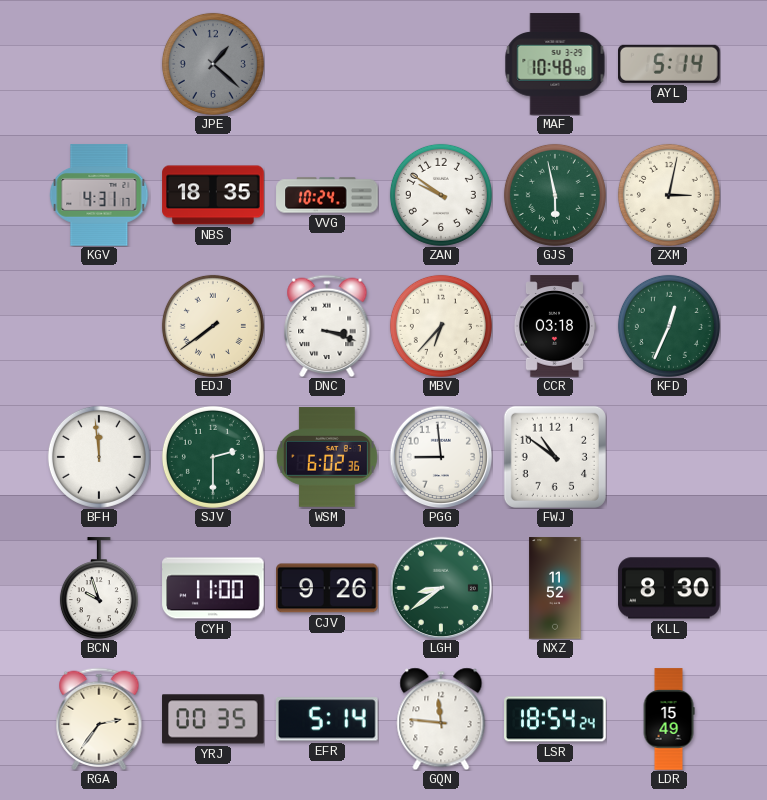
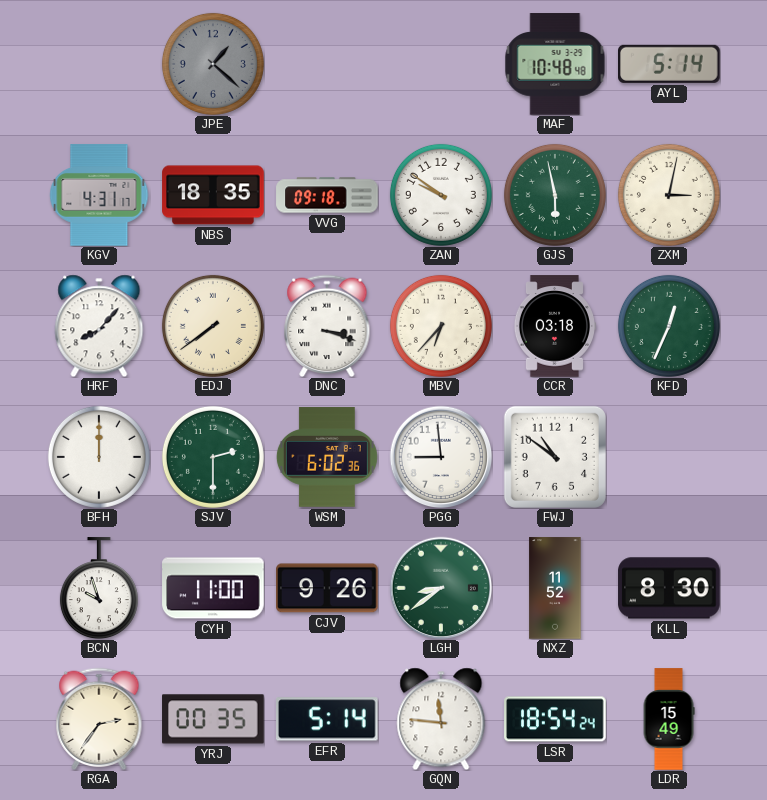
VVG: 10:24 -> 09:18
HRF: none -> 8:07
BFH: 11:59 -> 12:00
